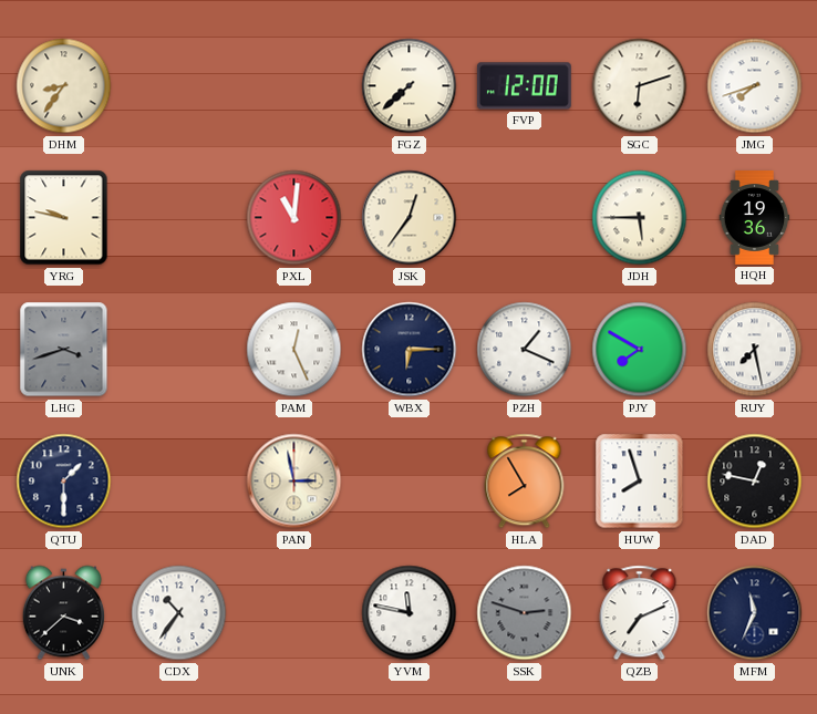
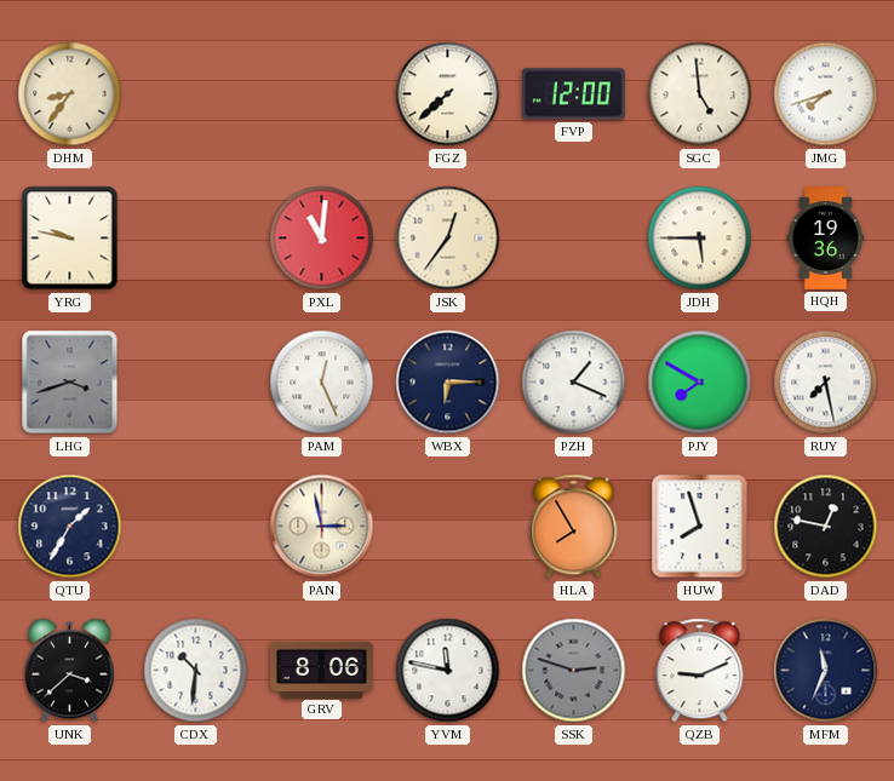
SGC: 6:12 -> 4:59
QTU: 1:30 -> 1:35
CDX: 10:36 -> 10:31
GRV: none -> 8:06
QZB: 7:11 -> 9:11
